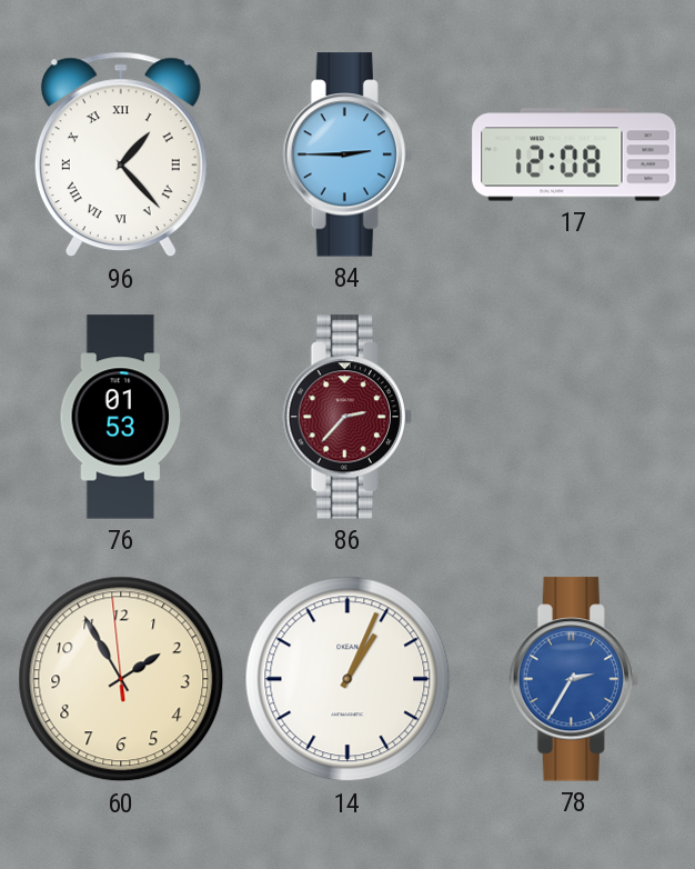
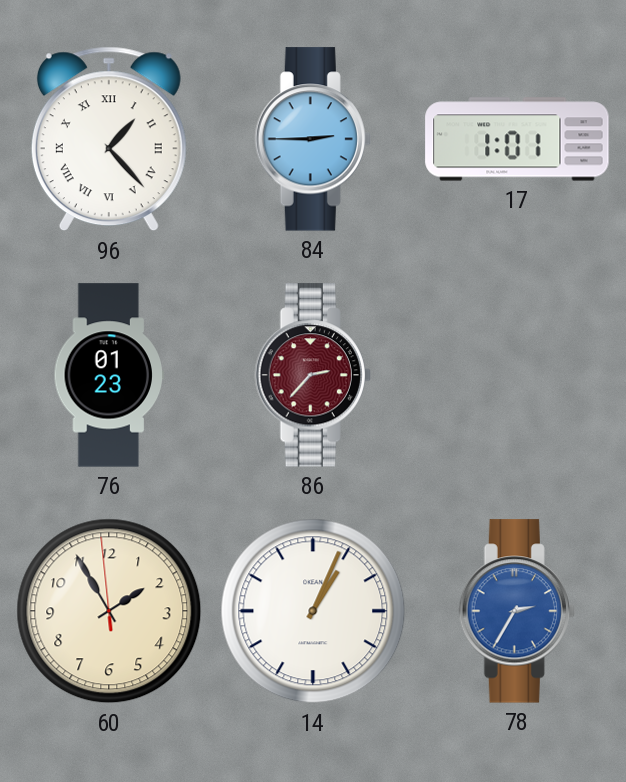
17: 12:08 -> 1:01
76: 01:53 -> 01:23
